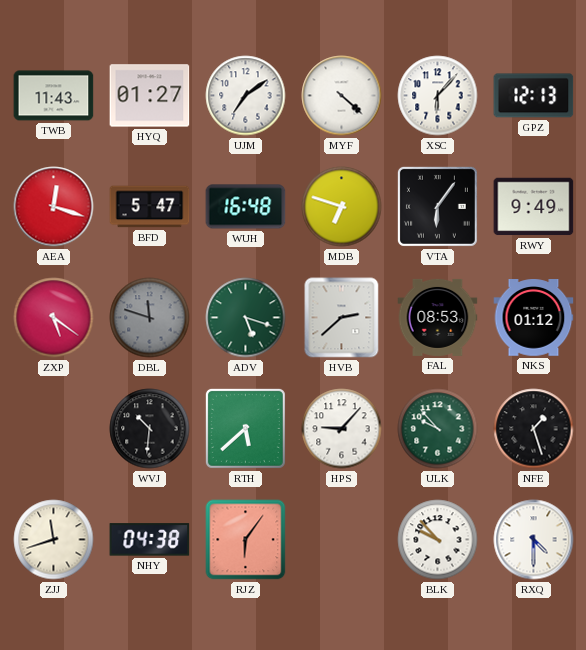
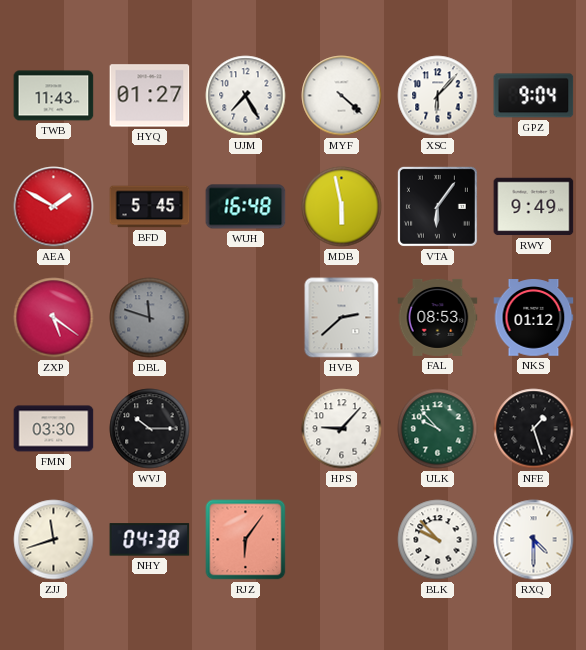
UJM: 7:09 -> 7:25
GPZ: 12:13 -> 9:04
AEA: 12:18 -> 1:50
BFD: 5:47 -> 5:45
MDB: 6:48 -> 5:58
ADV: 5:18 -> none
FMN: none -> 03:30
WVJ: 10:31 -> 10:15
RTH: 5:38 -> none
